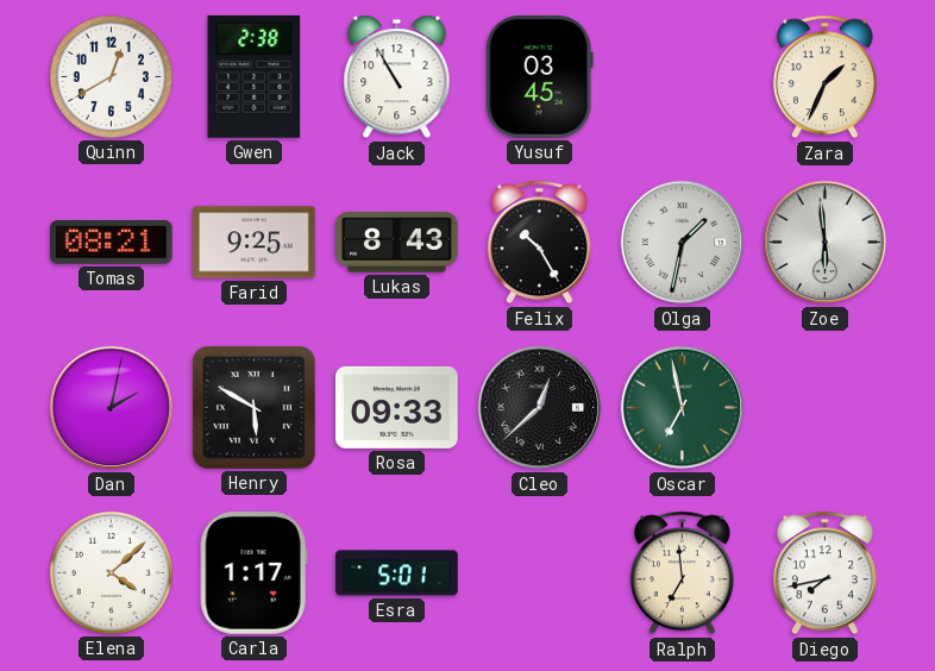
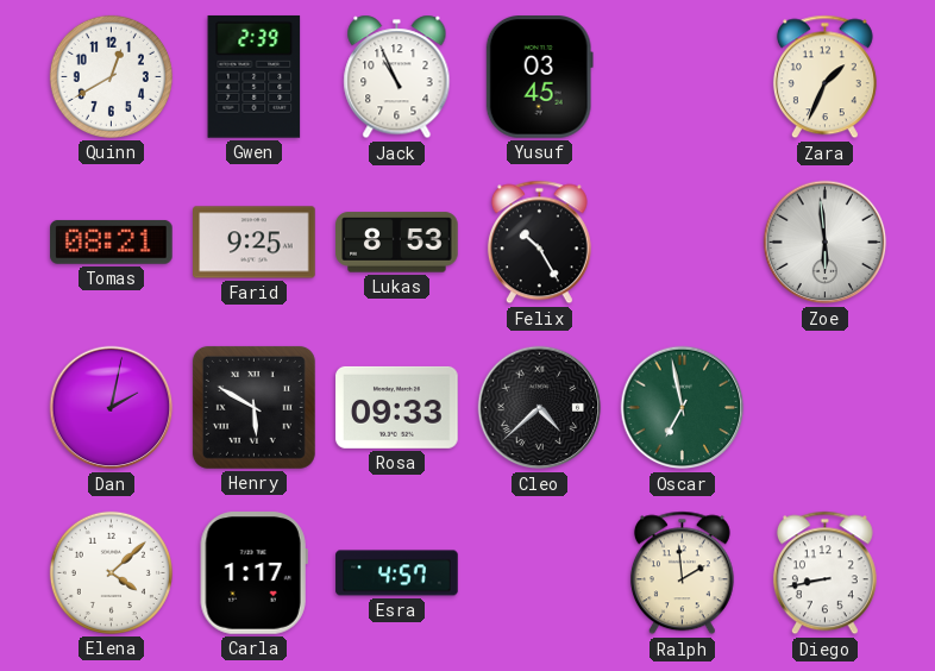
Gwen: 2:38 -> 2:39
Jack: 10:55 -> 10:56
Lukas: 8:43 -> 8:53
Olga: 1:32 -> none
Cleo: 12:38 -> 4:38
Esra: 5:01 -> 4:57
Ralph: 6:59 -> 1:59
Diego: 7:43 -> 8:43
